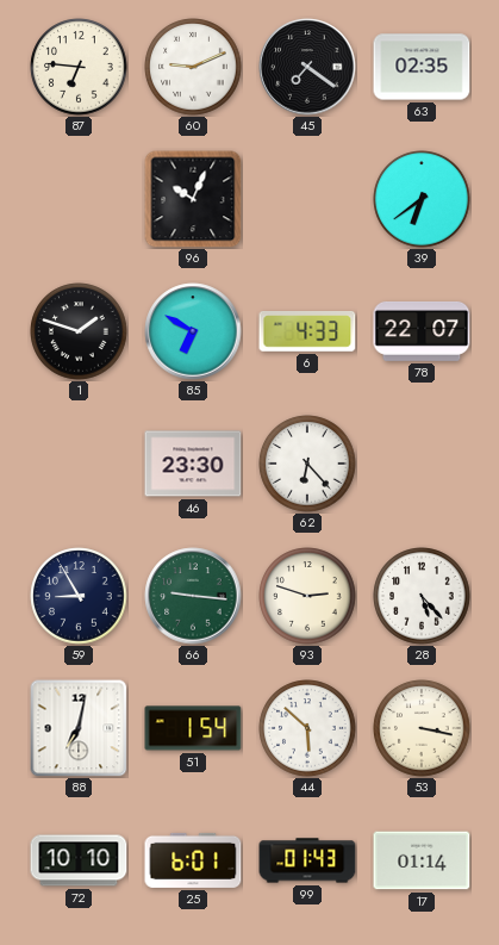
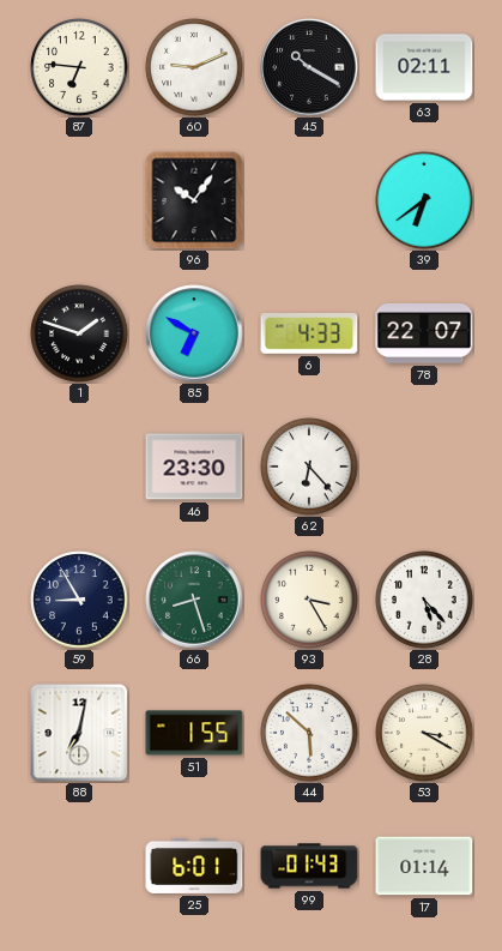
45: 7:21 -> 10:20
63: 02:35 -> 02:11
96: 10:04 -> 10:06
66: 9:16 -> 8:27
93: 2:48 -> 3:25
51: 1:54 -> 1:55
53: 3:17 -> 3:20
72: 10:10 -> none
